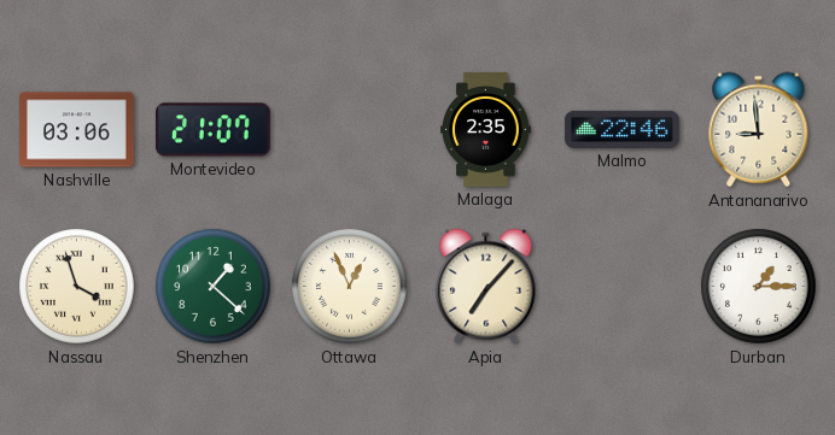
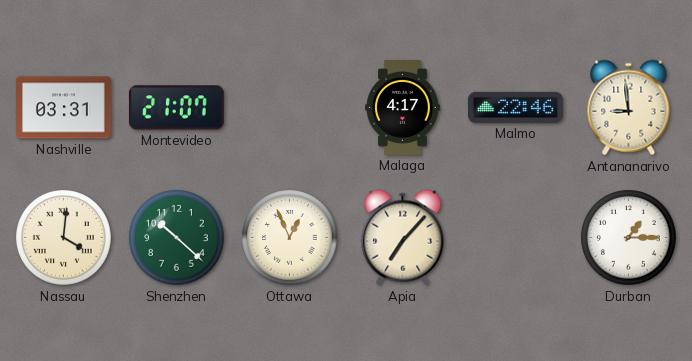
Nashville: 03:06 -> 03:31
Malaga: 2:35 -> 4:17
Nassau: 3:57 -> 4:01
Shenzhen: 1:22 -> 10:22
